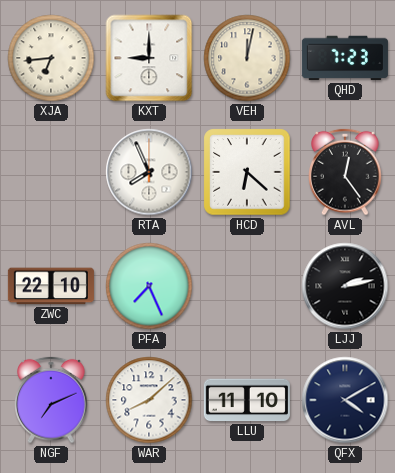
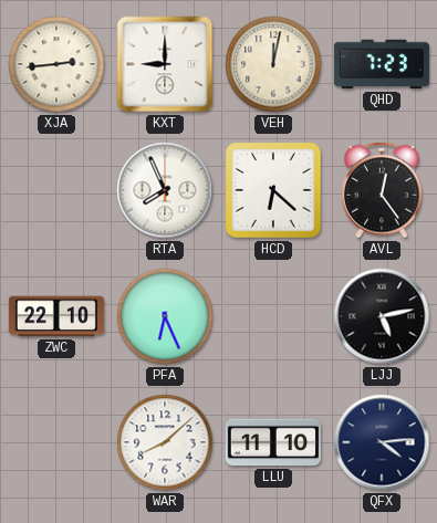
XJA: 6:44 -> 2:44
PFA: 7:26 -> 6:26
LJJ: 2:13 -> 5:13
NGF: 7:11 -> none
QFX: 4:10 -> 4:14
